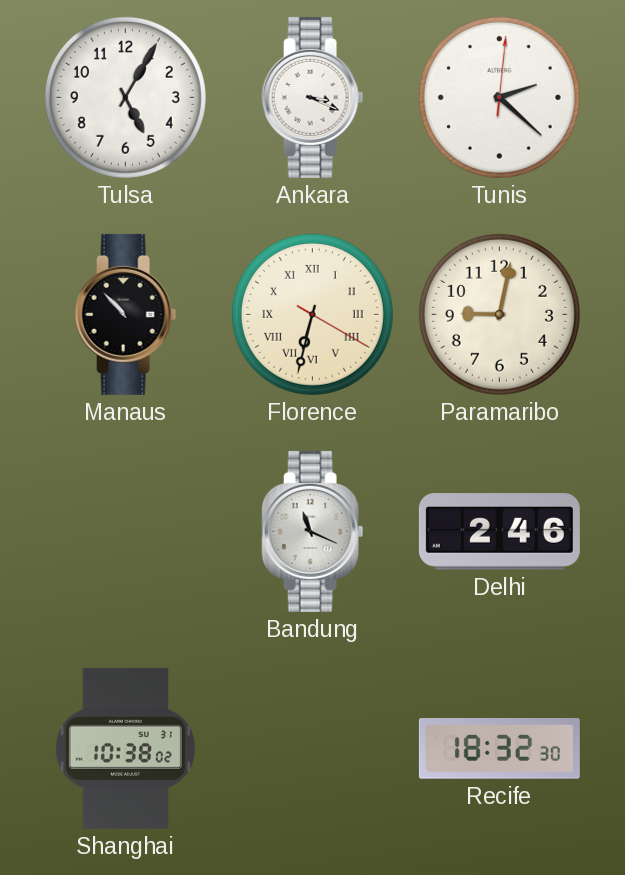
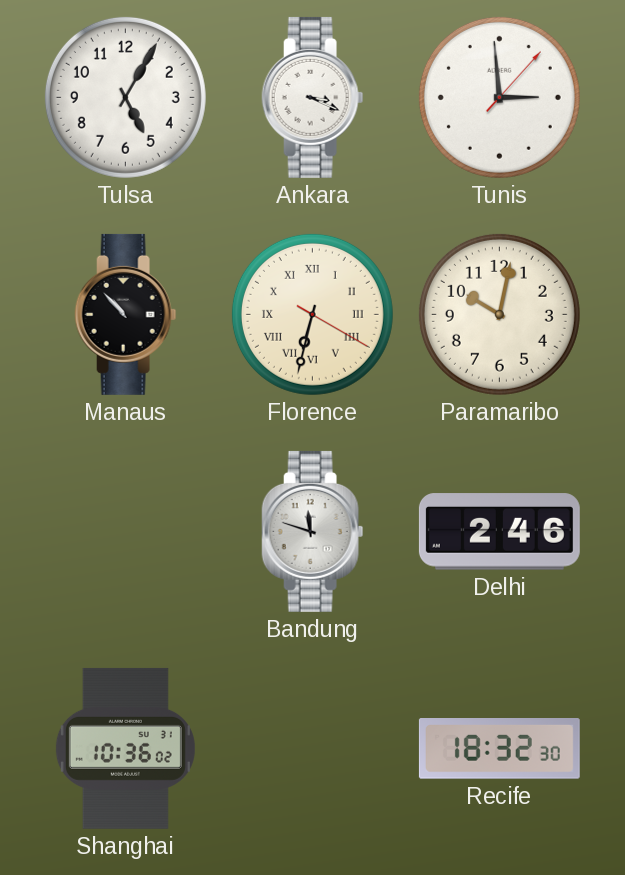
Tunis: 2:22 -> 2:59
Paramaribo: 9:02 -> 10:02
Bandung: 11:19 -> 11:48
Shanghai: 10:38 -> 10:36
